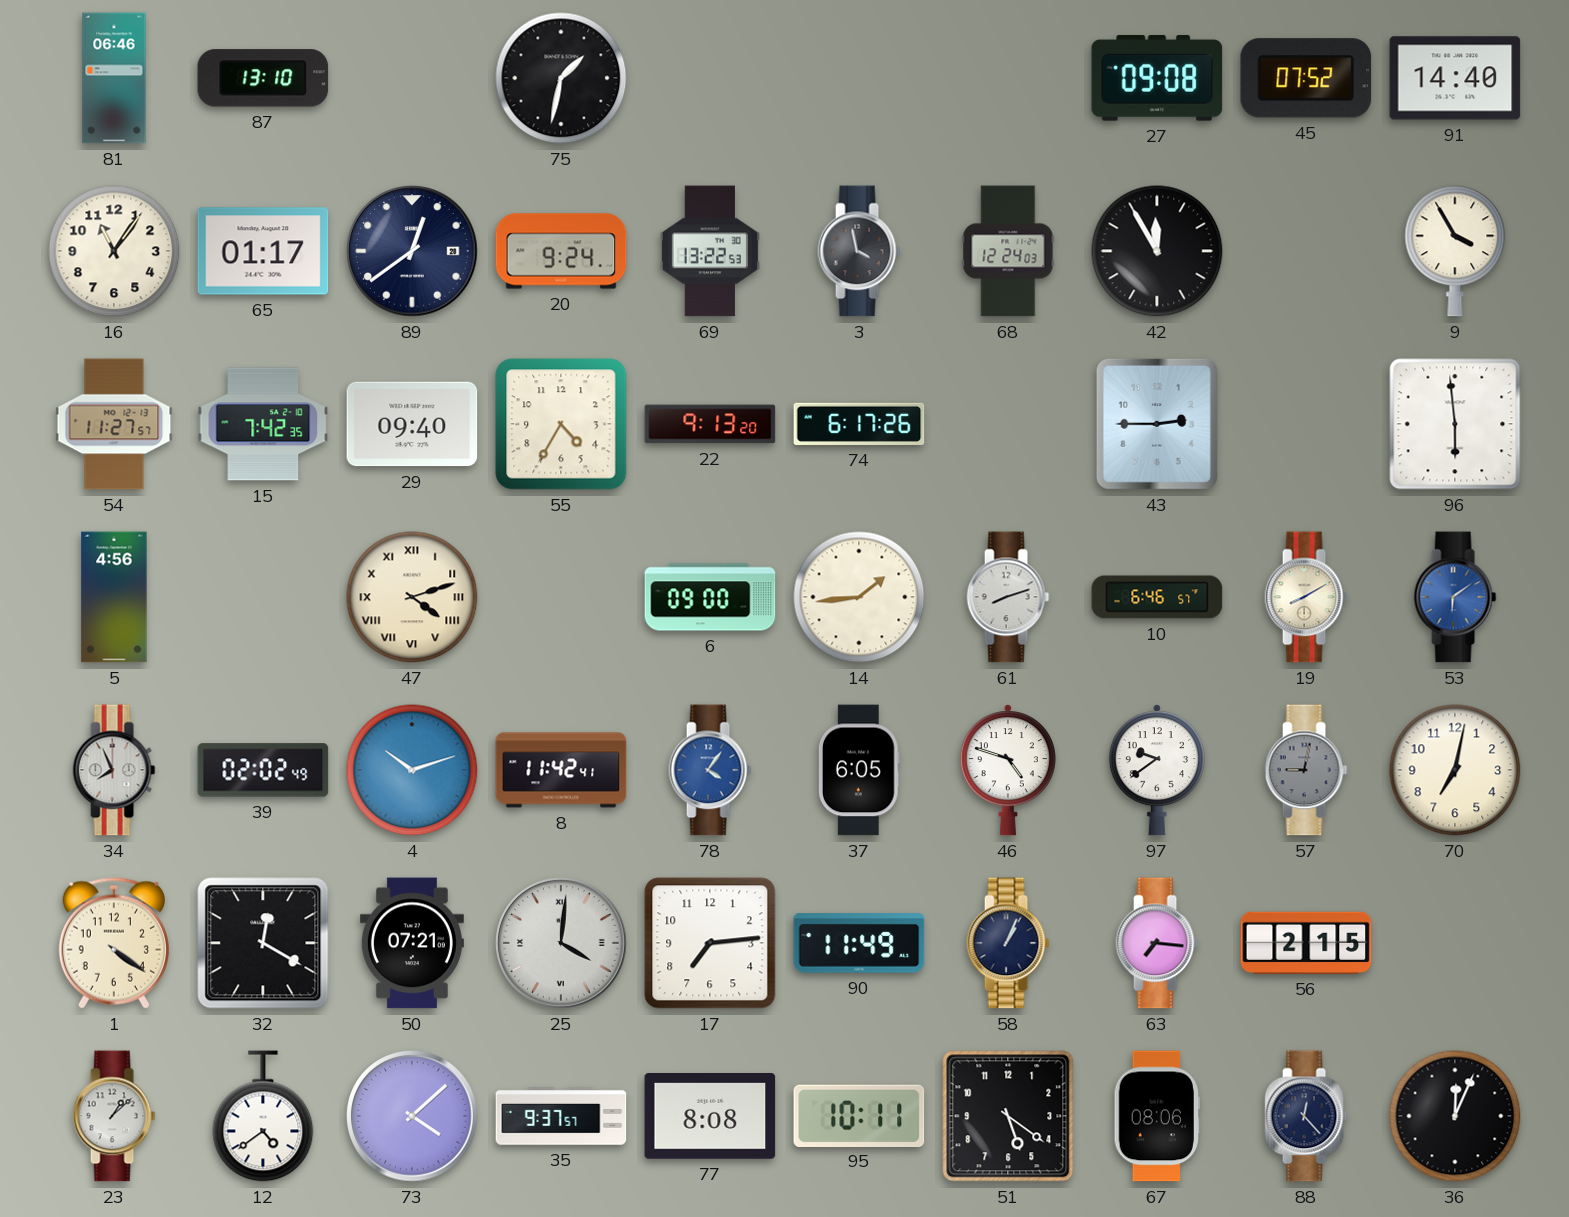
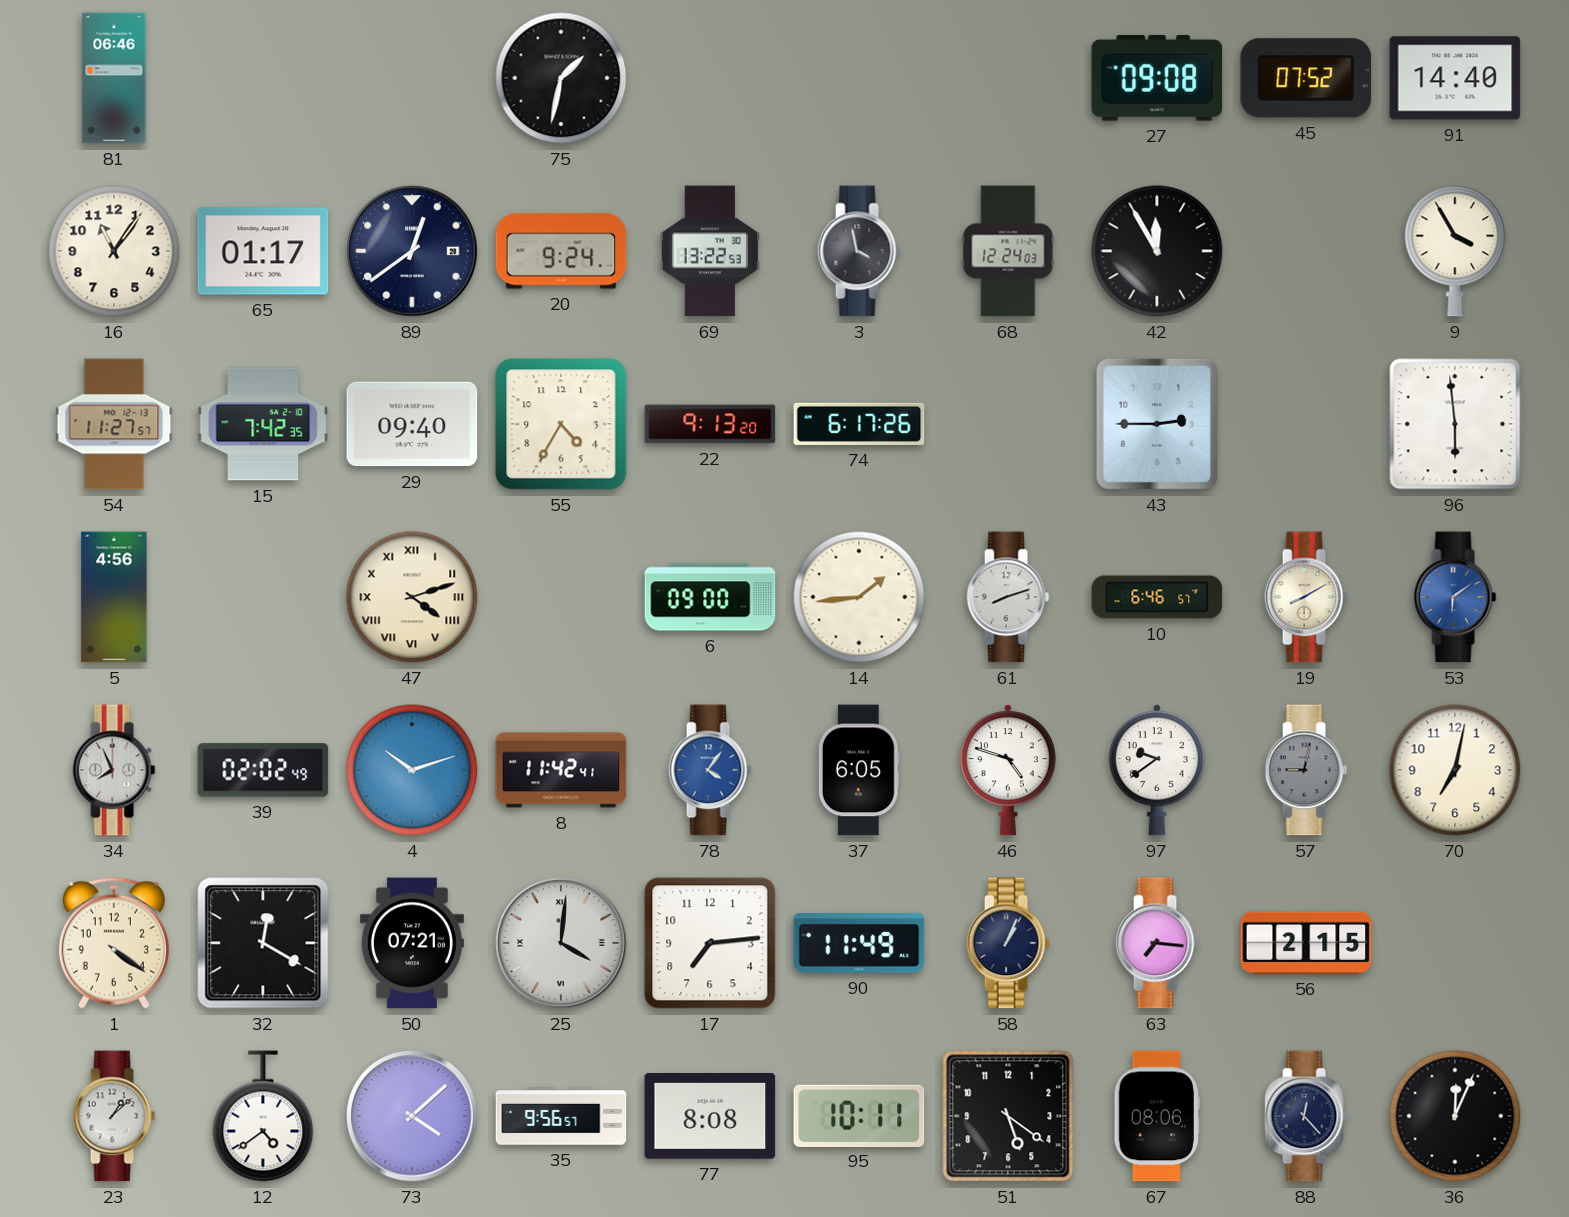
87: 13:10 -> none
35: 9:37 -> 9:56
